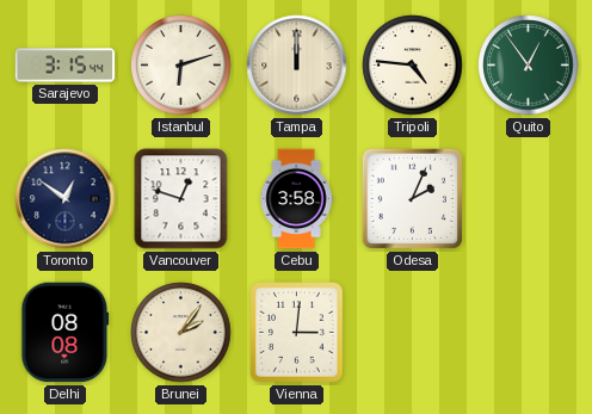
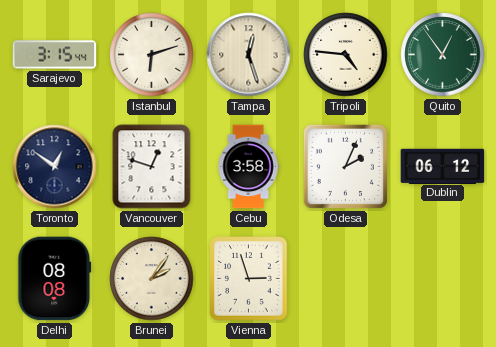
Tampa: 12:00 -> 12:27
Dublin: none -> 06:12
Vienna: 3:01 -> 2:57
